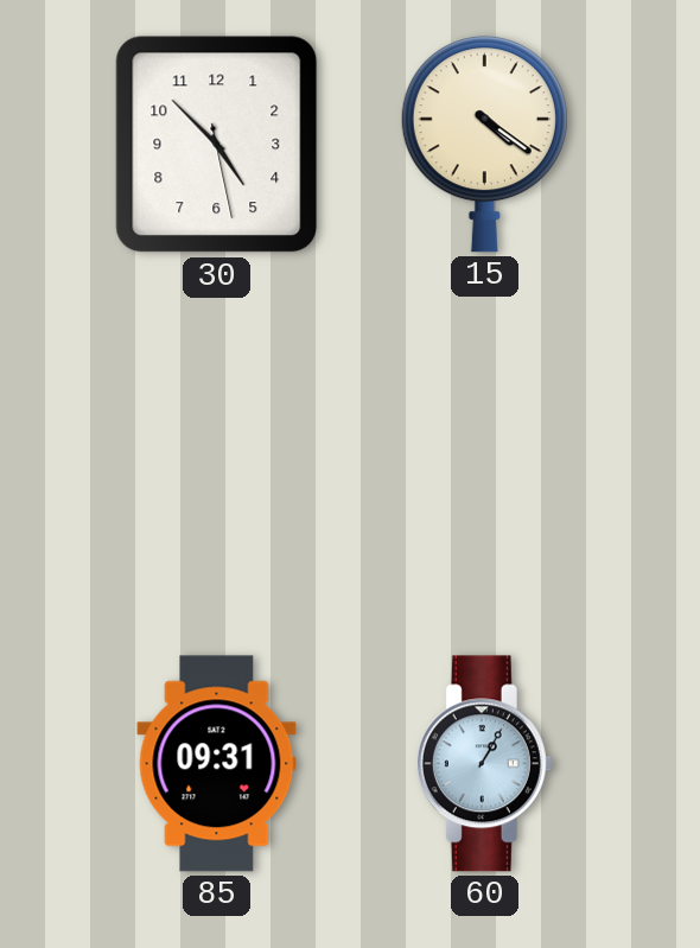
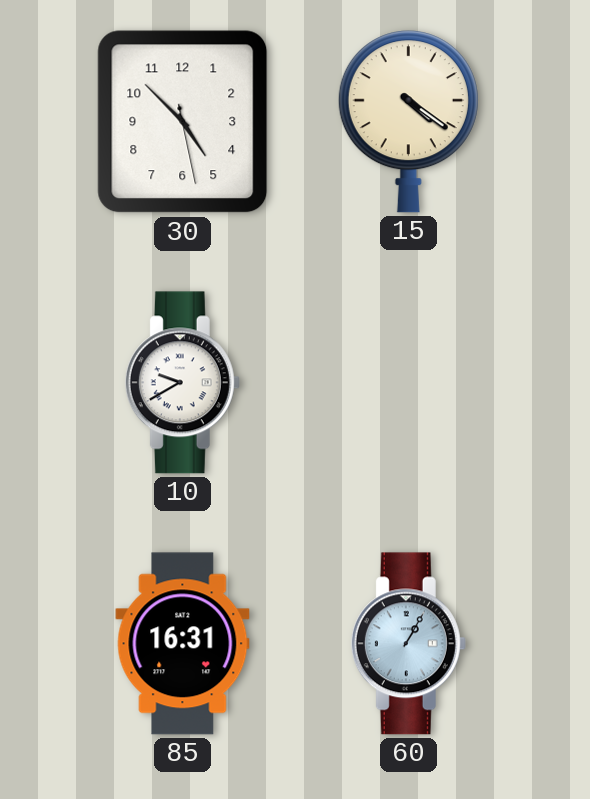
10: none -> 9:40
85: 09:31 -> 16:31
